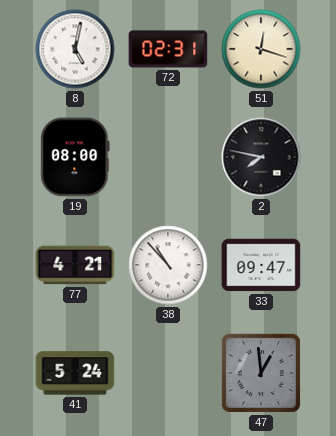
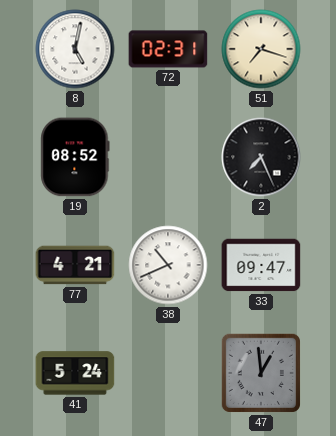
51: 12:18 -> 7:18
19: 08:00 -> 08:52
2: 7:47 -> 7:26
38: 10:53 -> 10:41
